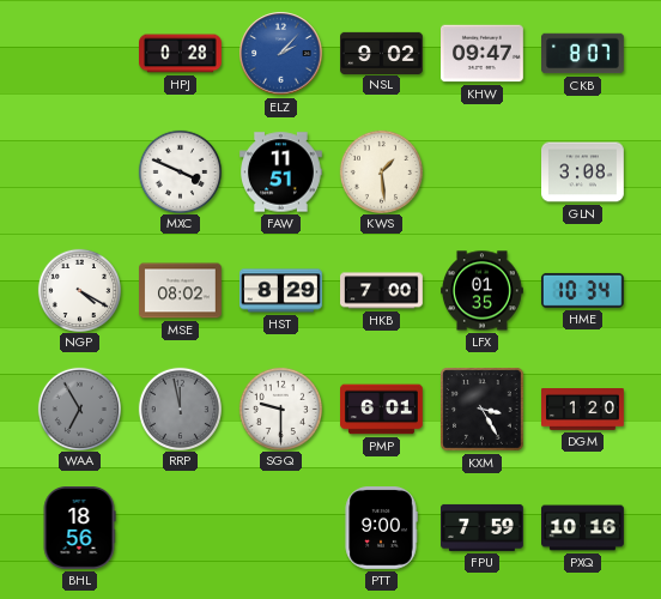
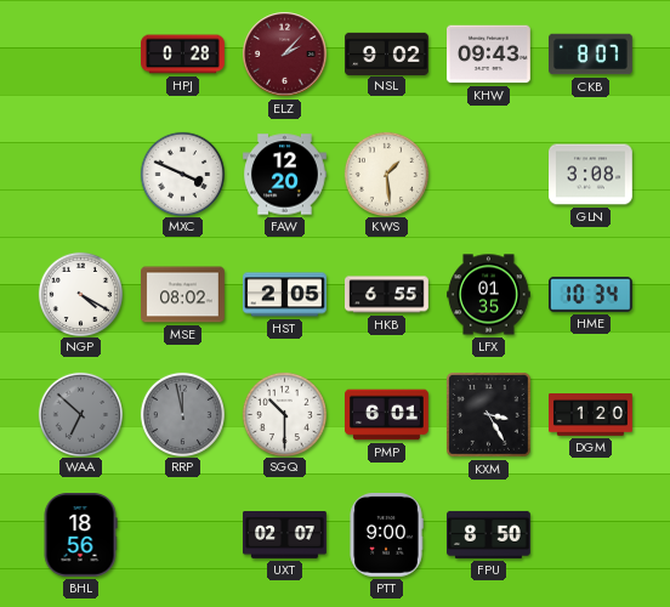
ELZ dial: blue -> burgundy
KHW: 09:47 -> 09:43
FAW: 11:51 -> 12:20
HST: 8:29 -> 2:05
HKB: 7:00 -> 6:55
WAA: 6:55 -> 6:52
SGQ: 9:30 -> 10:30
UXT: none -> 02:07
FPU: 7:59 -> 8:50
PXQ: 10:16 -> none
